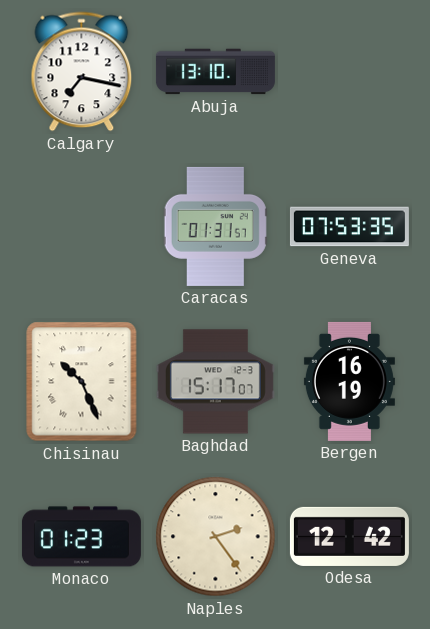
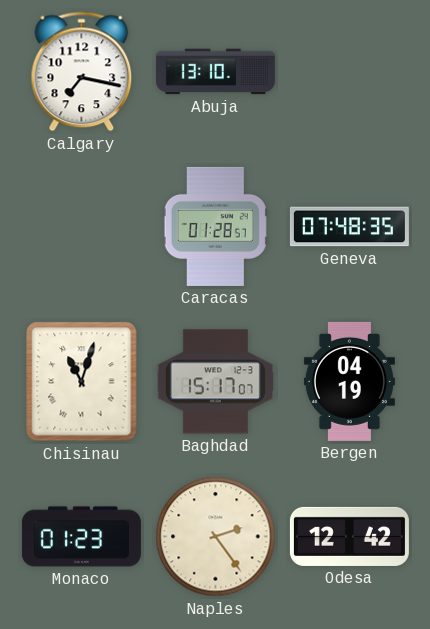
Caracas: 01:31 -> 01:28
Geneva: 07:53 -> 07:48
Chisinau: 10:26 -> 11:03
Bergen: 16:19 -> 04:19
